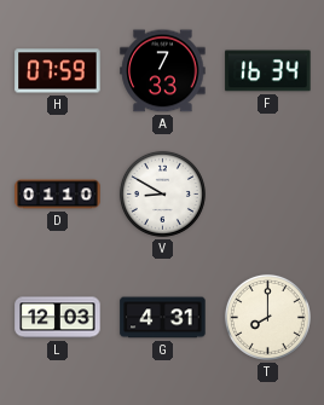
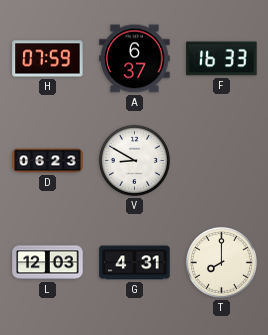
A: 7:33 -> 6:37
F: 16:34 -> 16:33
D: 01:10 -> 06:23
